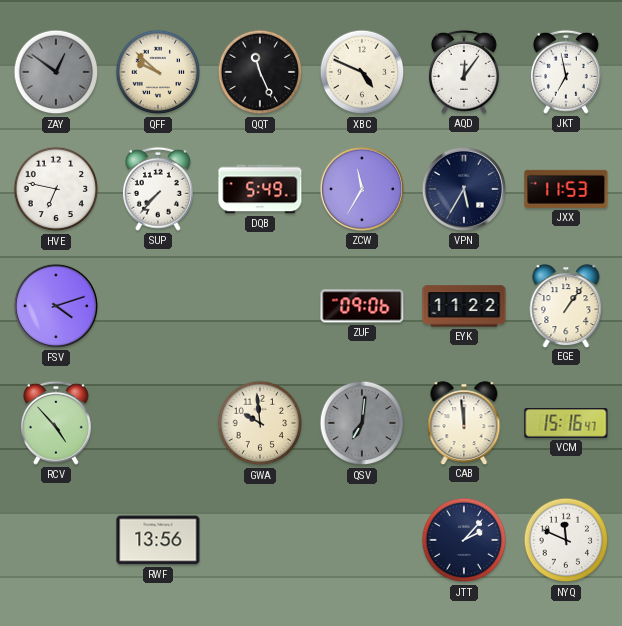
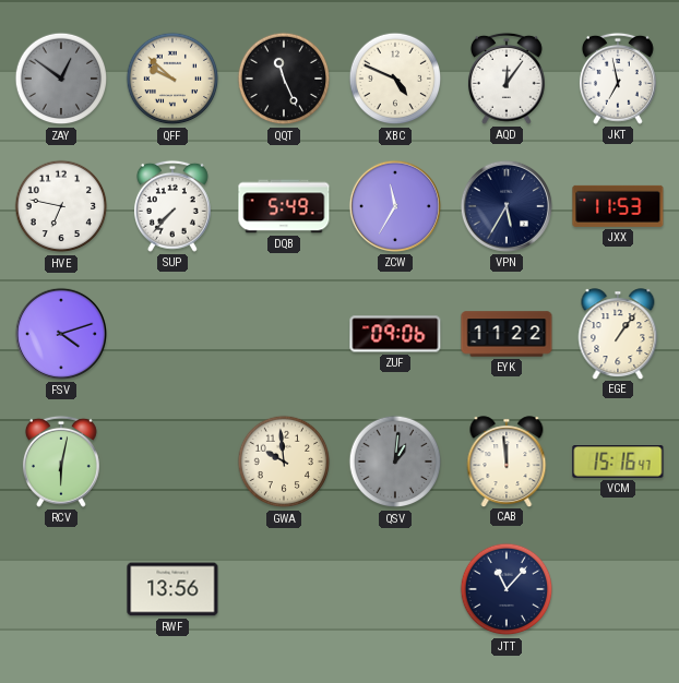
RCV: 4:53 -> 6:02
QSV: 7:01 -> 1:01
JTT: 2:07 -> 11:07
NYQ: 11:49 -> none
